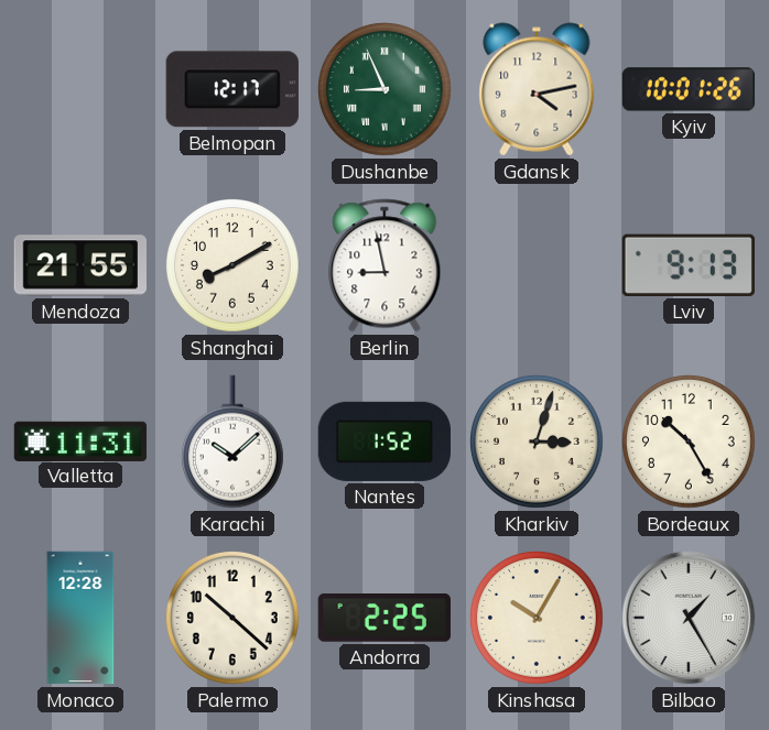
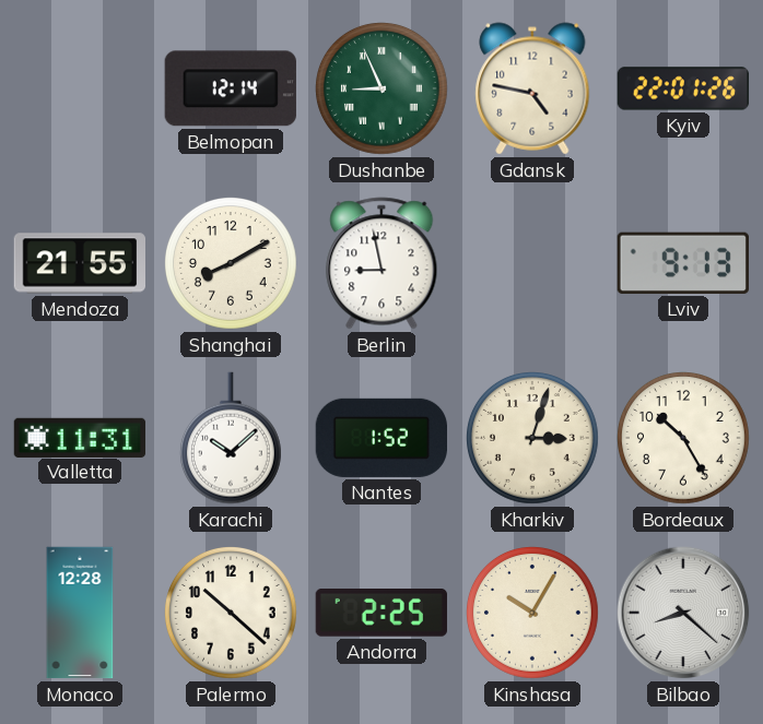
Belmopan: 12:17 -> 12:14
Gdansk: 4:13 -> 4:47
Kyiv: 10:01 -> 22:01
Bilbao: 1:25 -> 8:22
